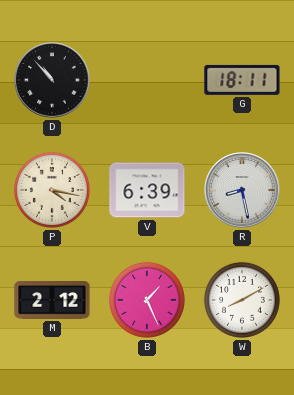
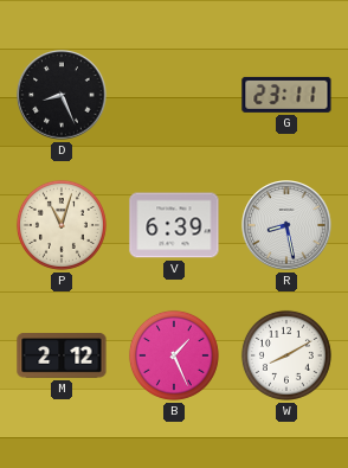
D: 10:53 -> 8:26
G: 18:11 -> 23:11
P: 4:17 -> 11:03
